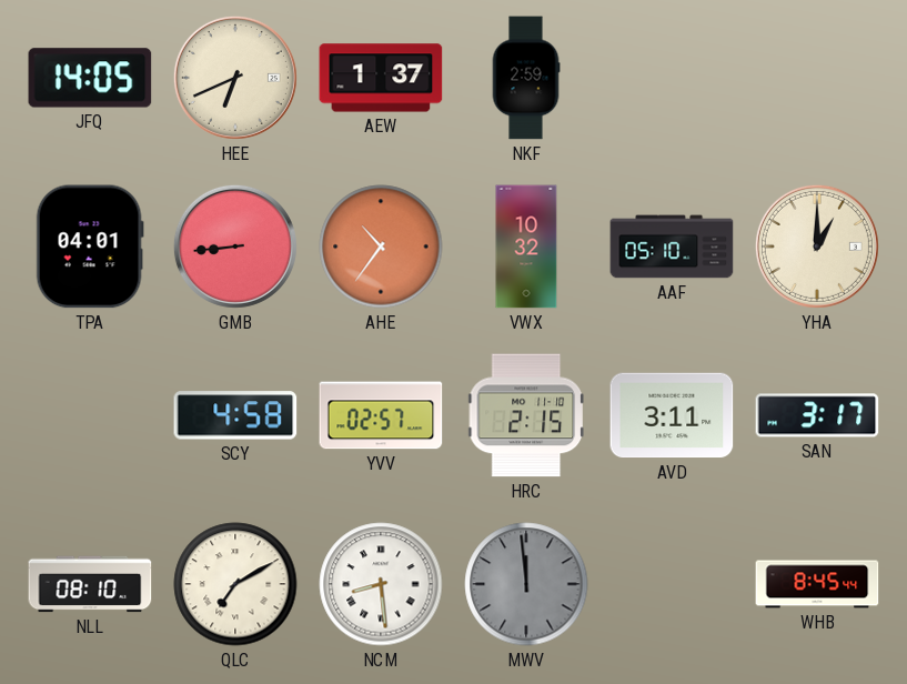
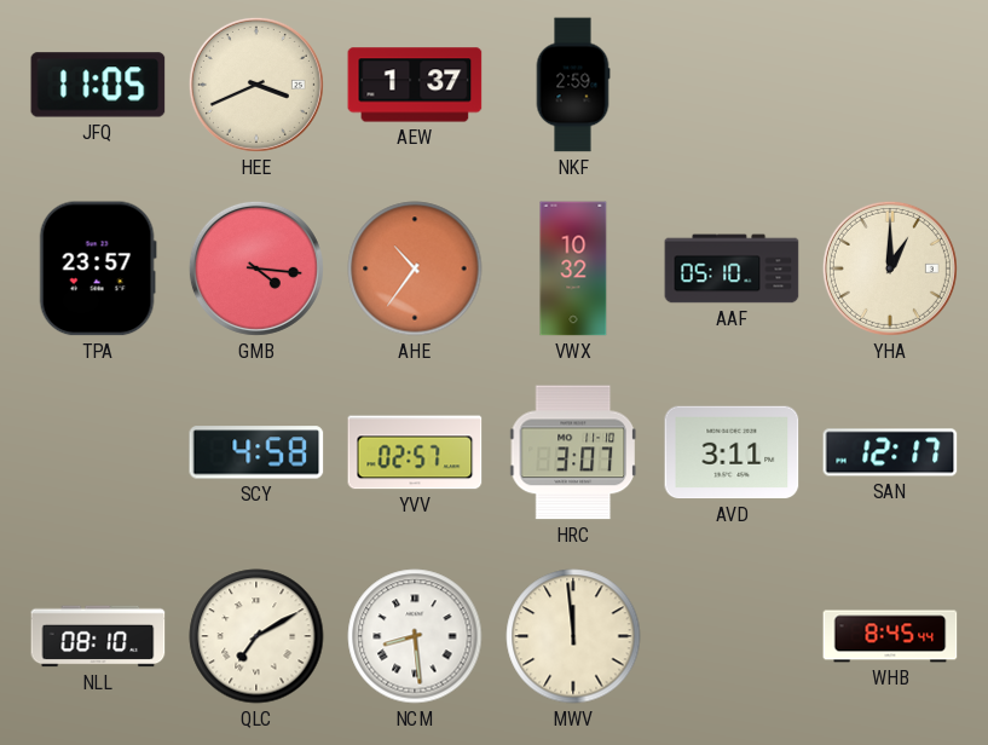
JFQ: 14:05 -> 11:05
HEE: 6:41 -> 3:41
TPA: 04:01 -> 23:57
GMB: 8:44 -> 4:16
HRC: 2:15 -> 3:07
SAN: 3:17 -> 12:17
MWV dial: grey -> cream
